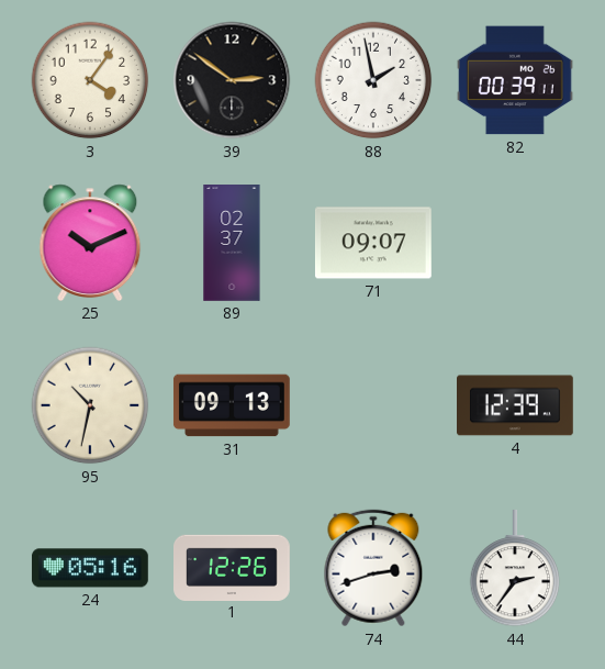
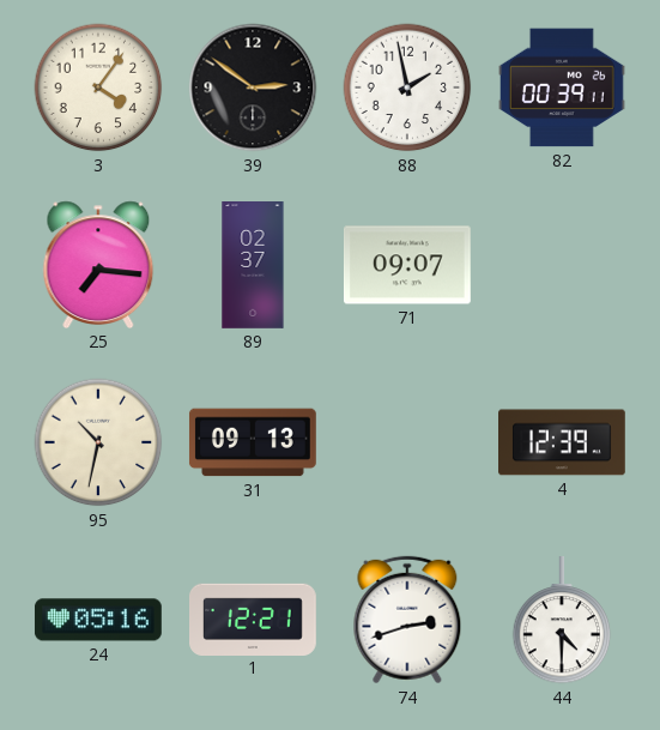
25: 10:11 -> 7:16
1: 12:26 -> 12:21
44: 2:36 -> 4:30
